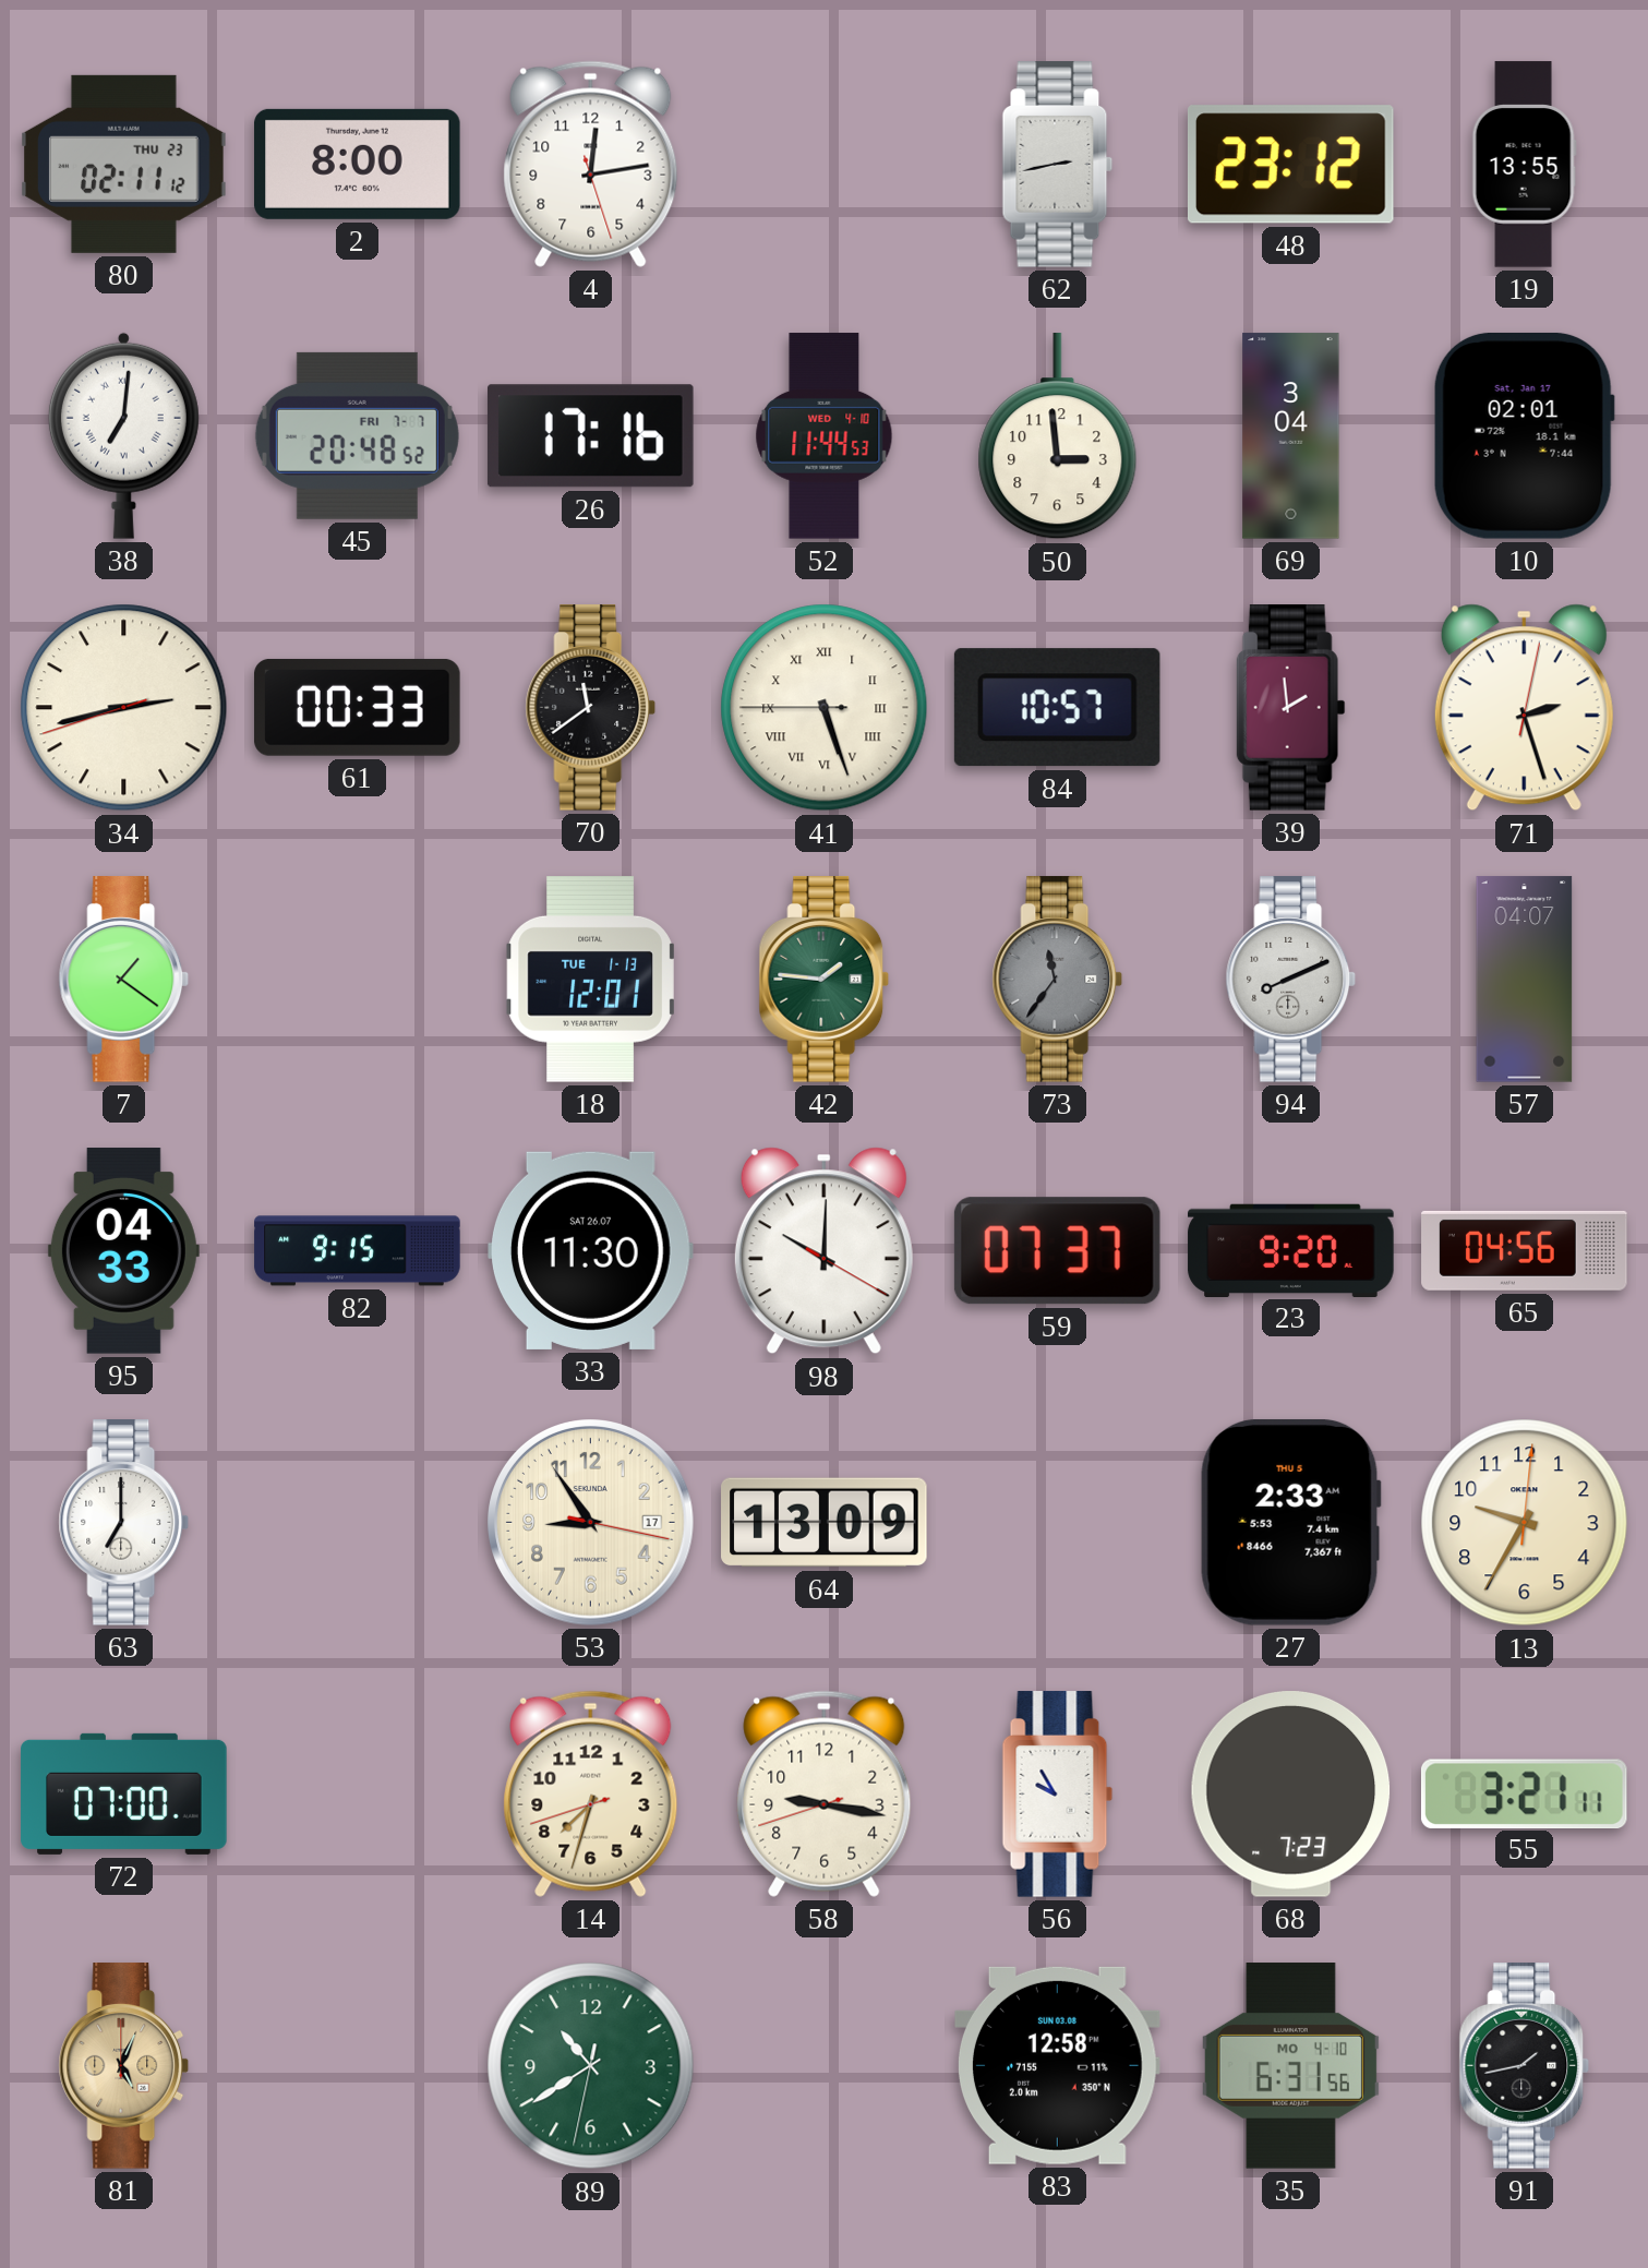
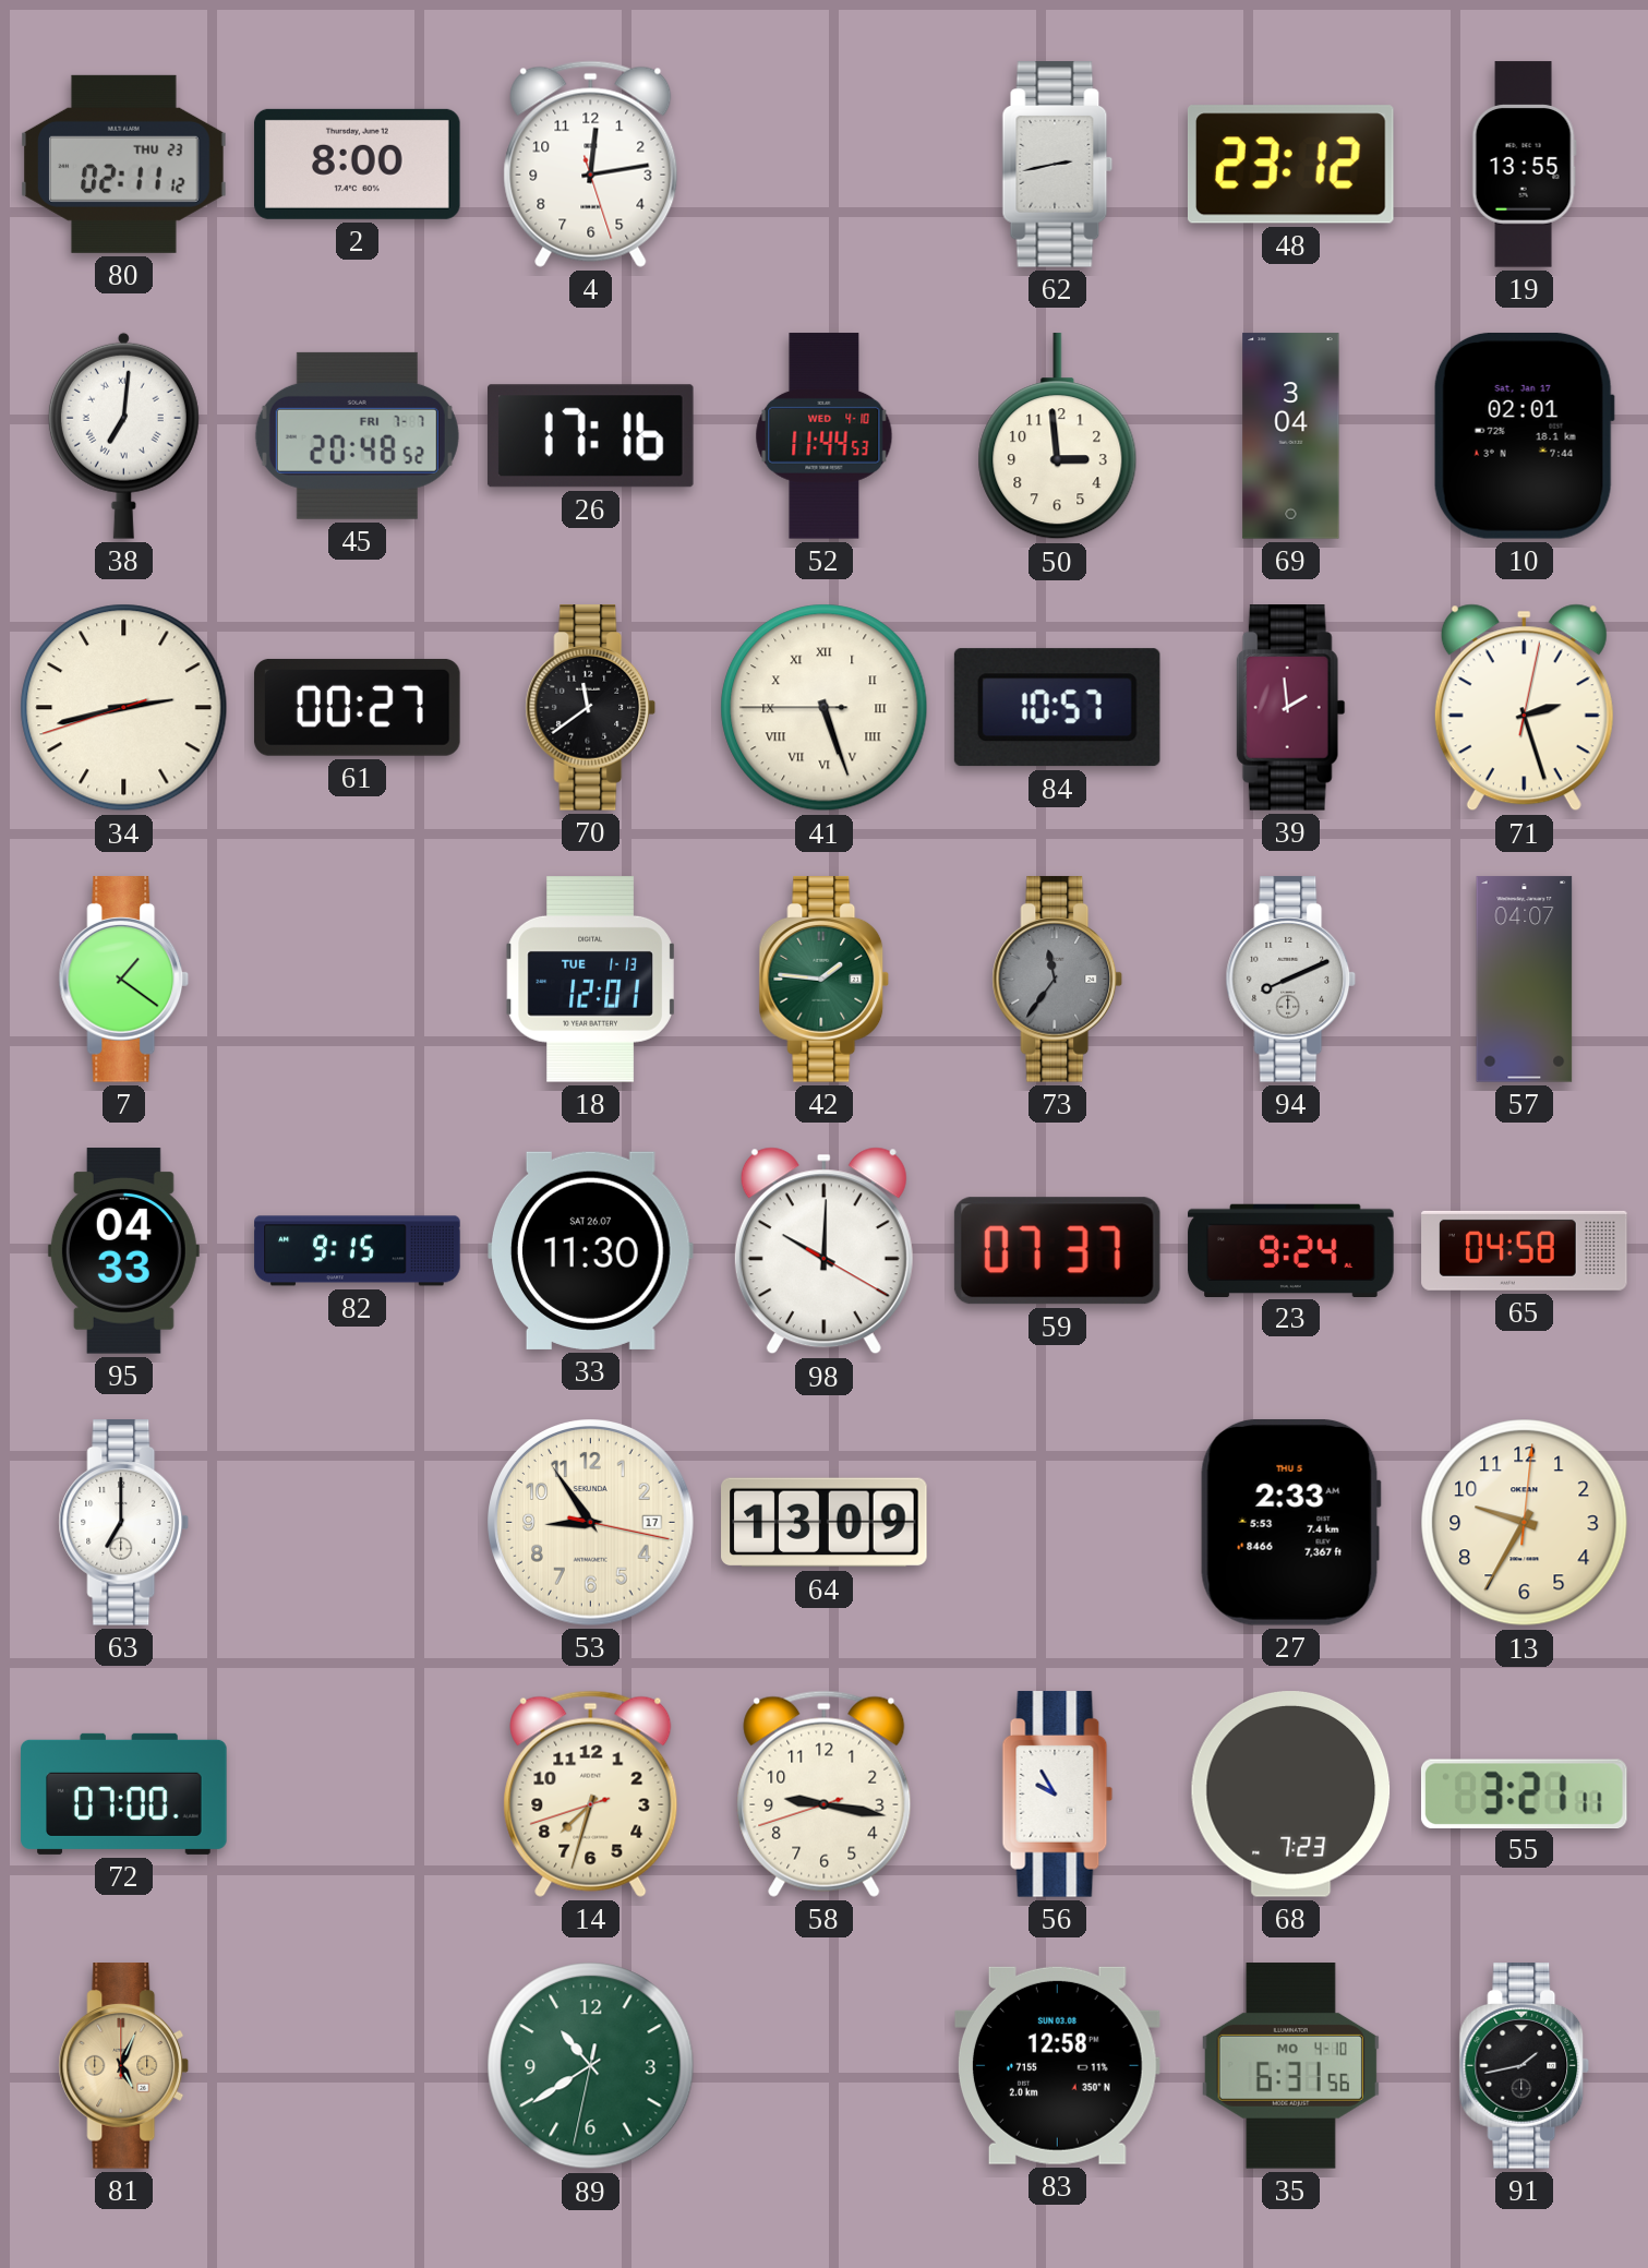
61: 00:33 -> 00:27
23: 9:20 -> 9:24
65: 04:56 -> 04:58
